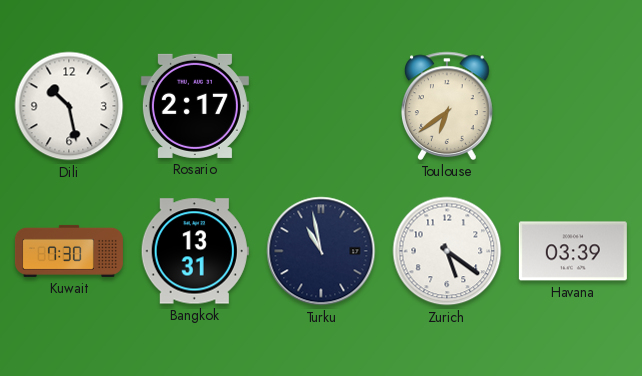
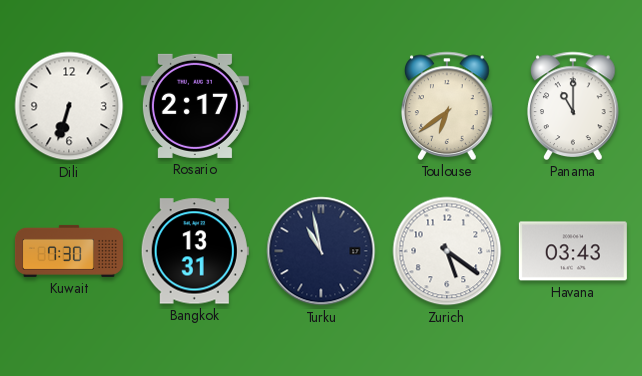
Dili: 10:28 -> 6:33
Panama: none -> 11:00
Havana: 03:39 -> 03:43
